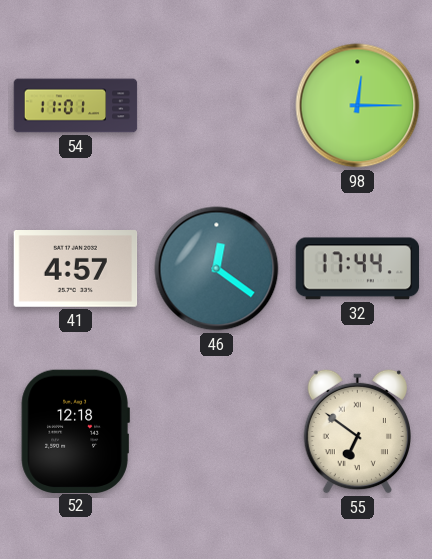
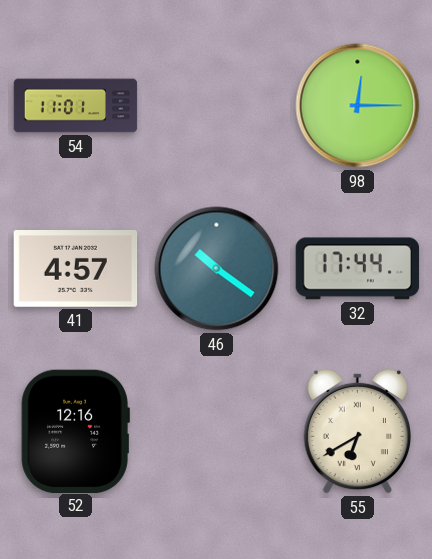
46: 12:21 -> 10:21
52: 12:18 -> 12:16
55: 6:51 -> 6:40
